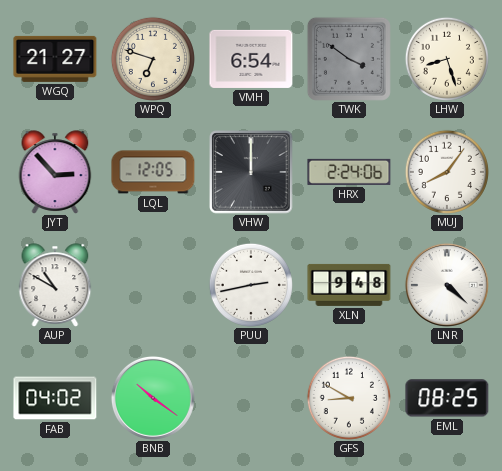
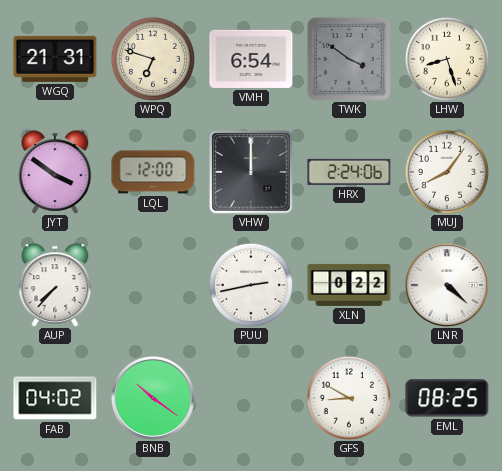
WGQ: 21:27 -> 21:31
JYT: 2:53 -> 3:51
LQL: 12:05 -> 12:00
AUP: 10:50 -> 7:37
XLN: 9:48 -> 0:22
